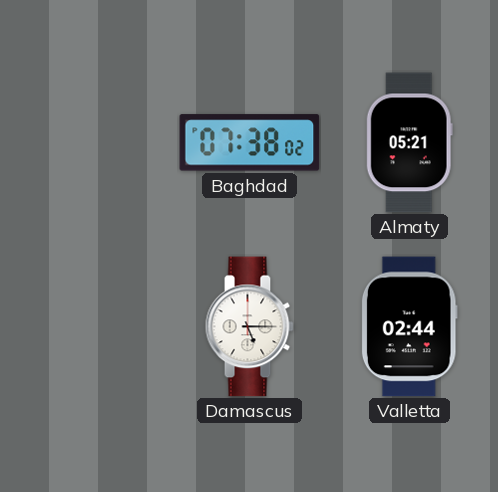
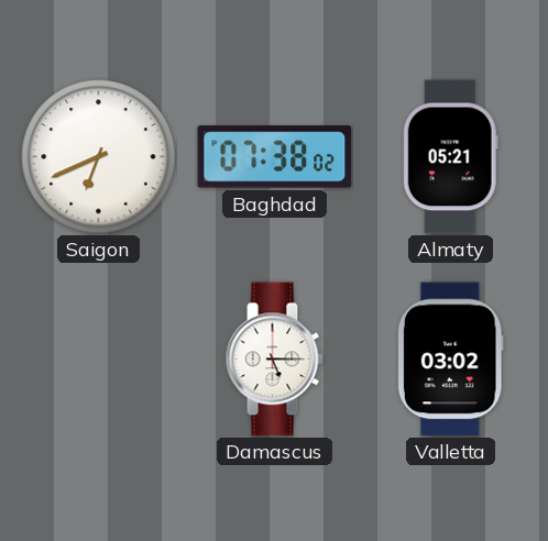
Saigon: none -> 6:41
Valletta: 02:44 -> 03:02
